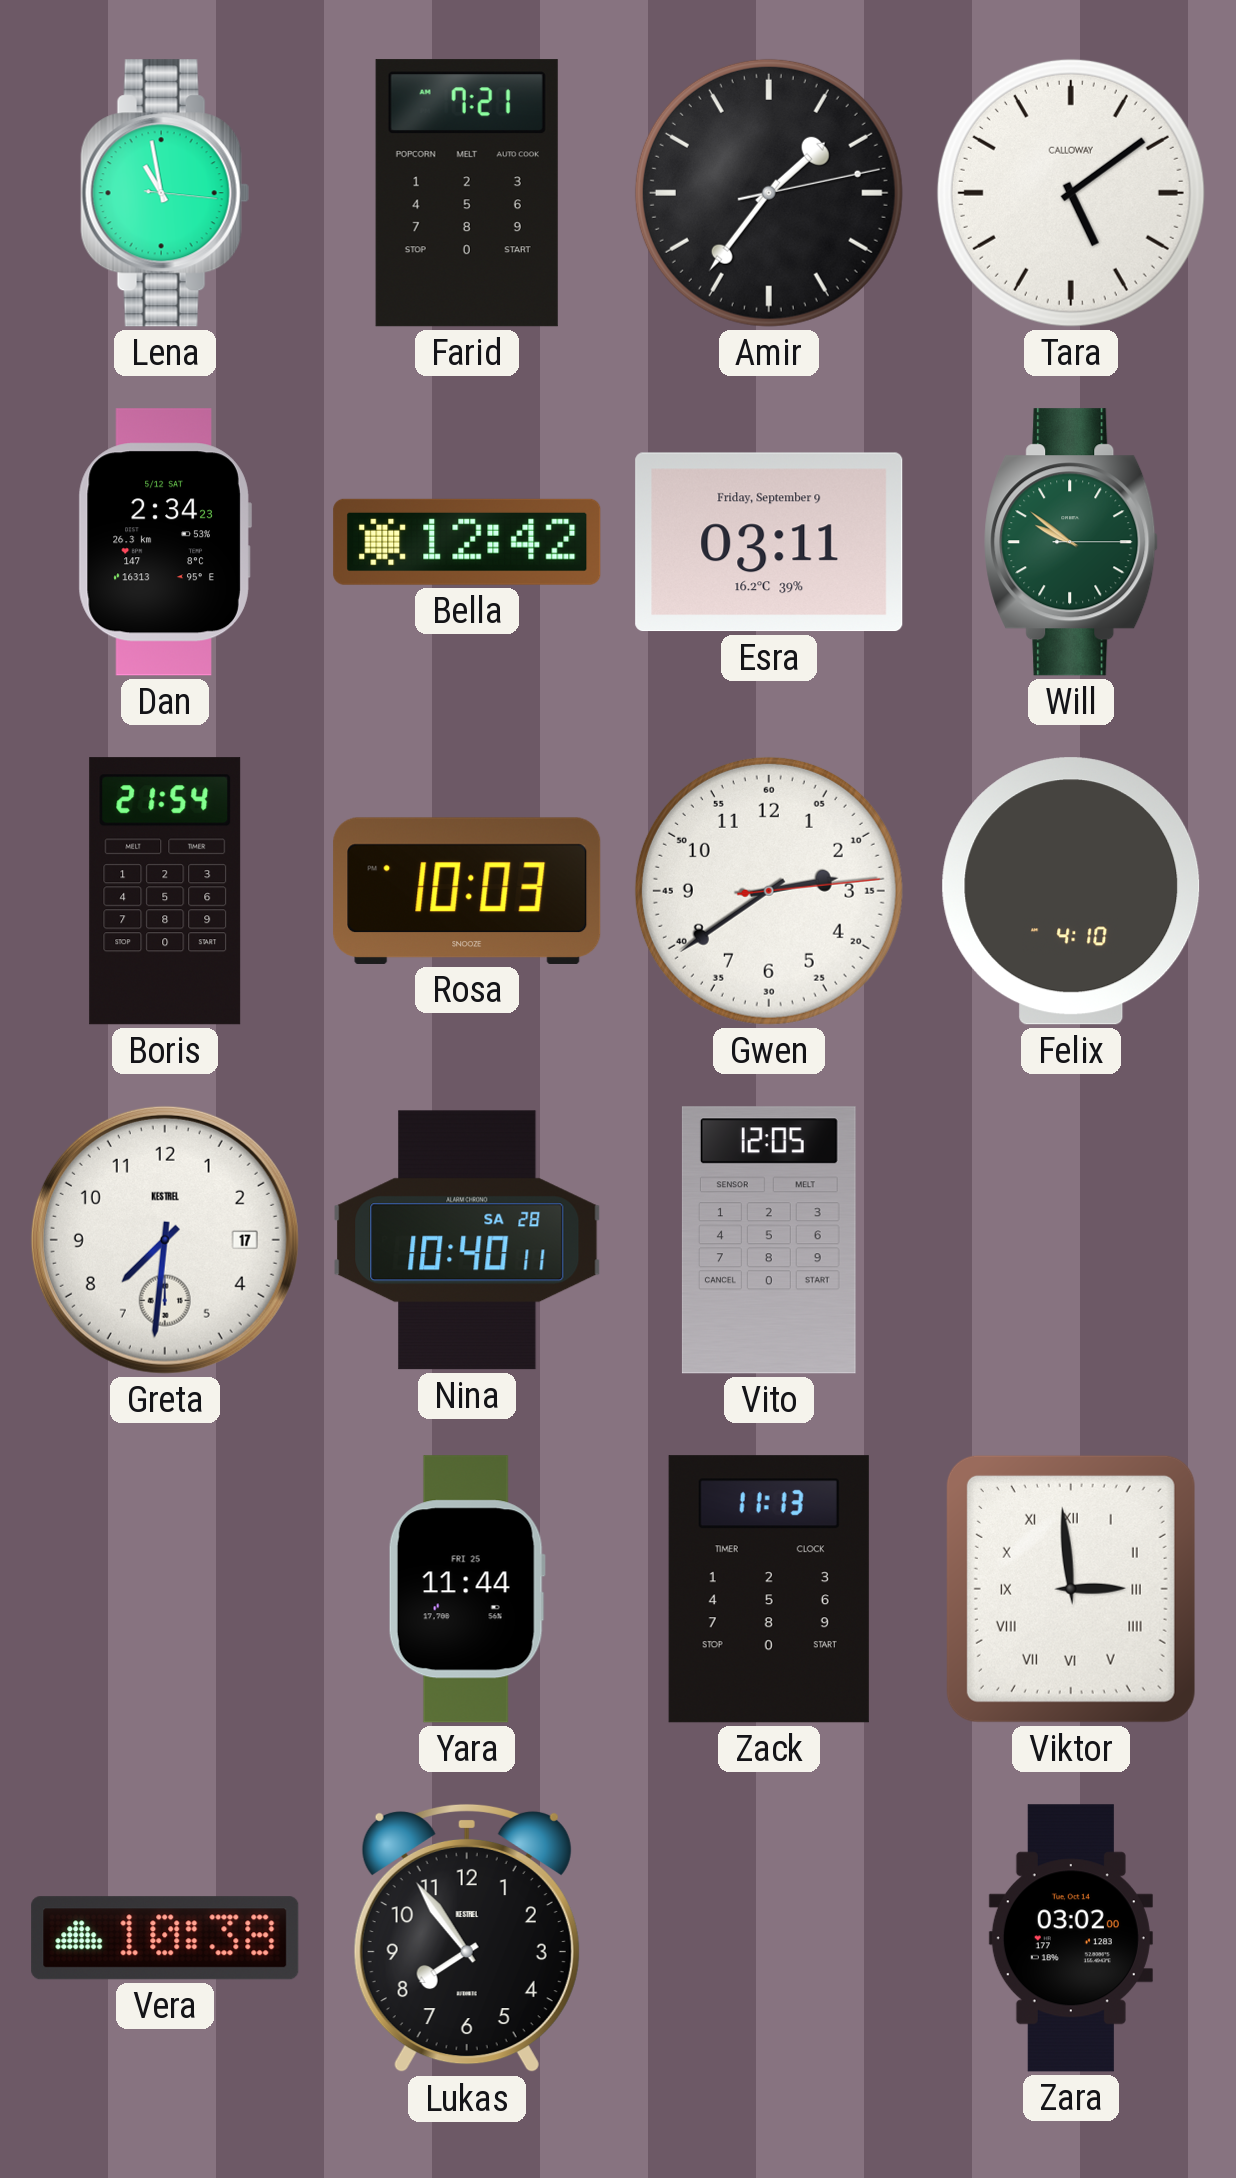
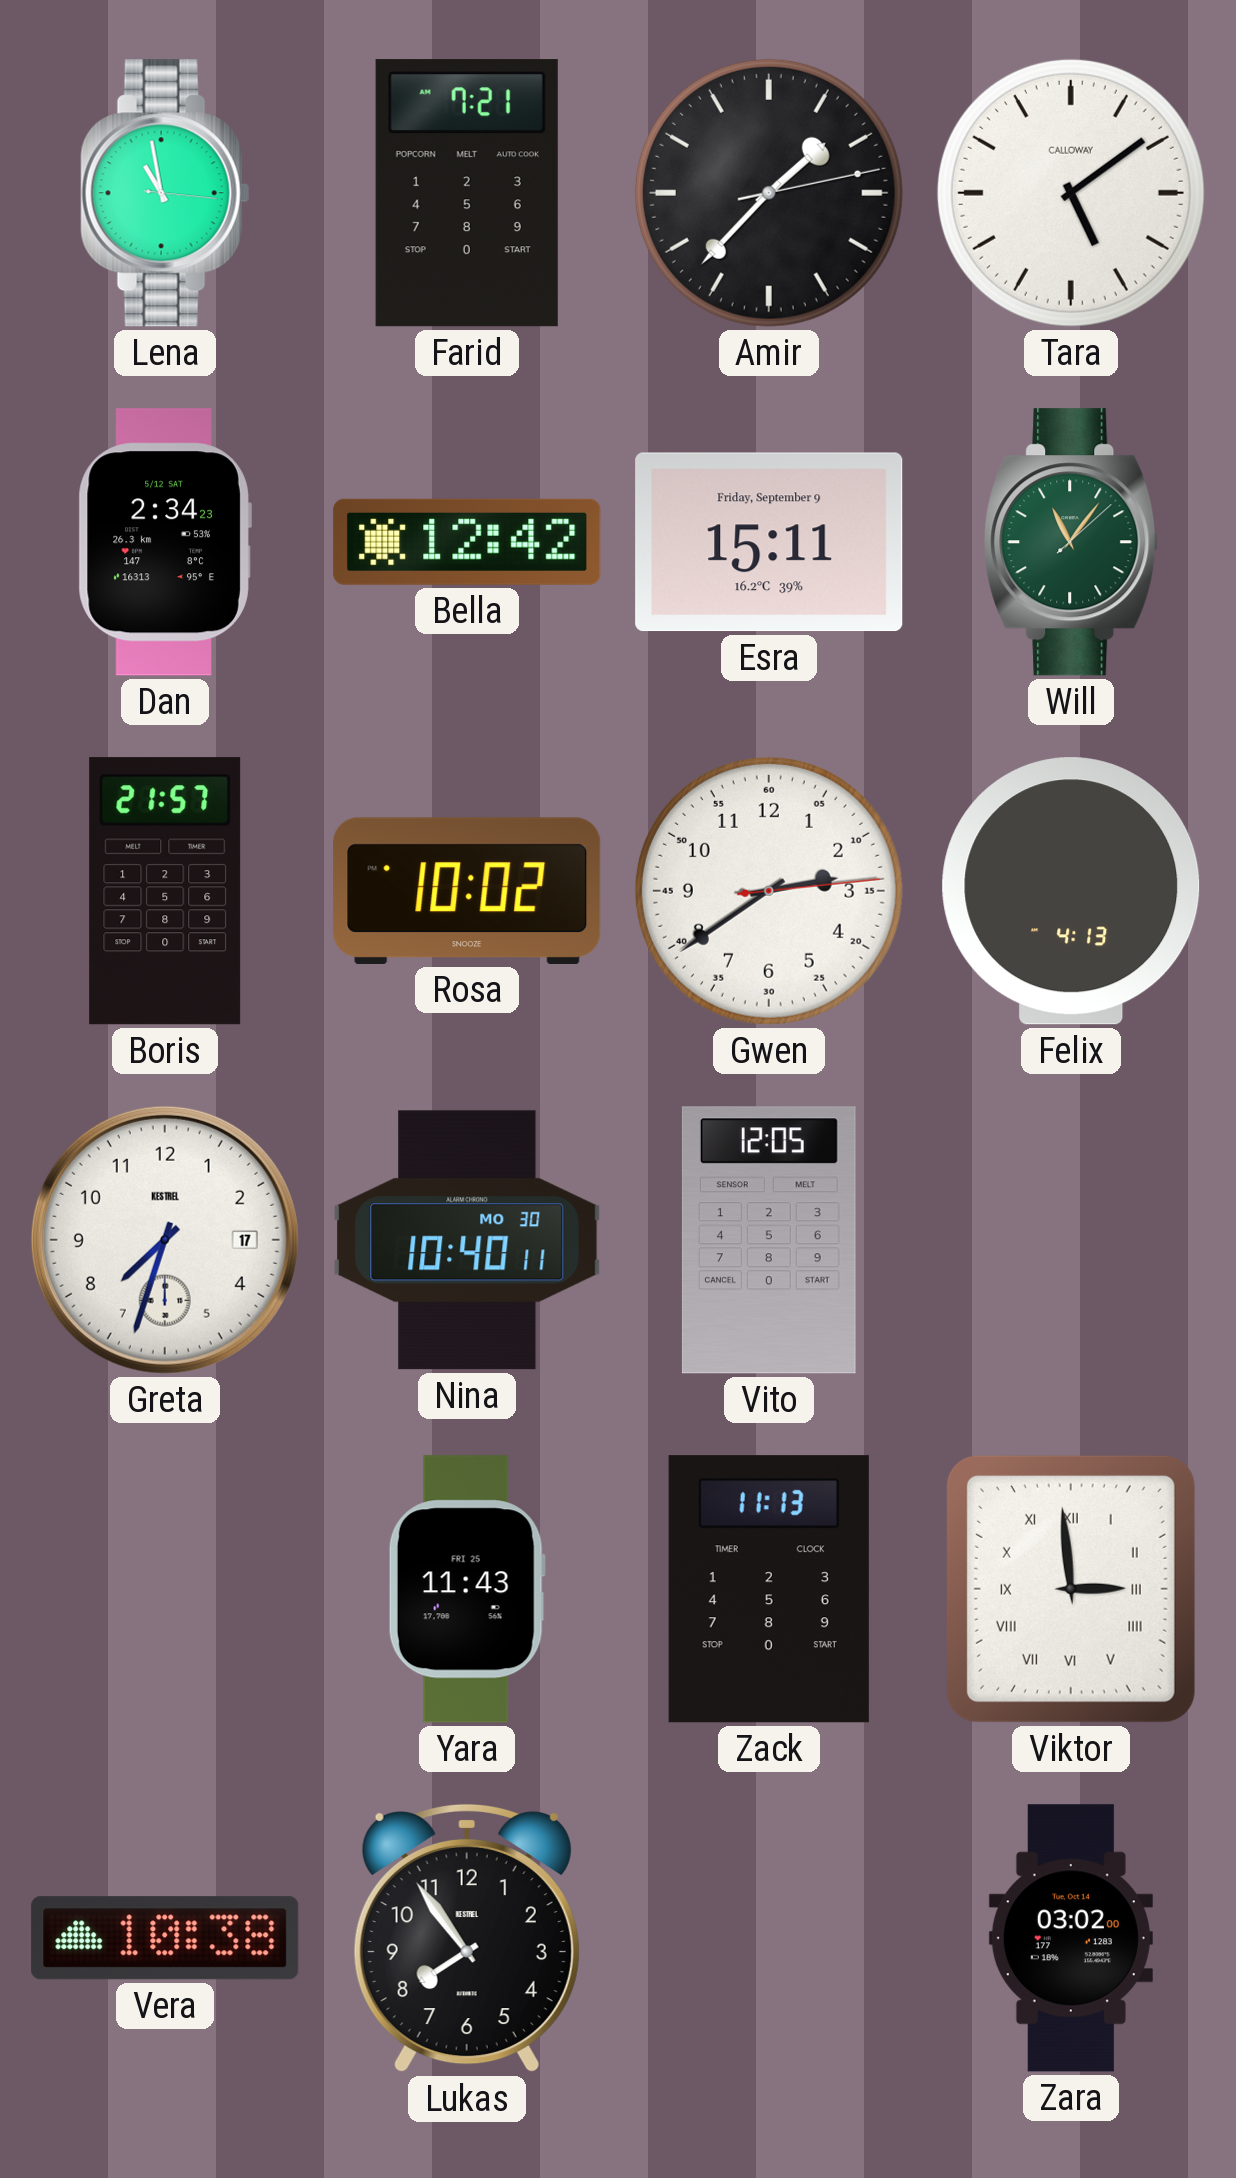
Amir: 1:36 -> 1:37
Esra: 03:11 -> 15:11
Will: 9:51 -> 11:06
Boris: 21:54 -> 21:57
Rosa: 10:03 -> 10:02
Felix: 4:10 -> 4:13
Greta: 7:31 -> 7:33
Nina date: SA 28 -> MO 30
Yara: 11:44 -> 11:43
